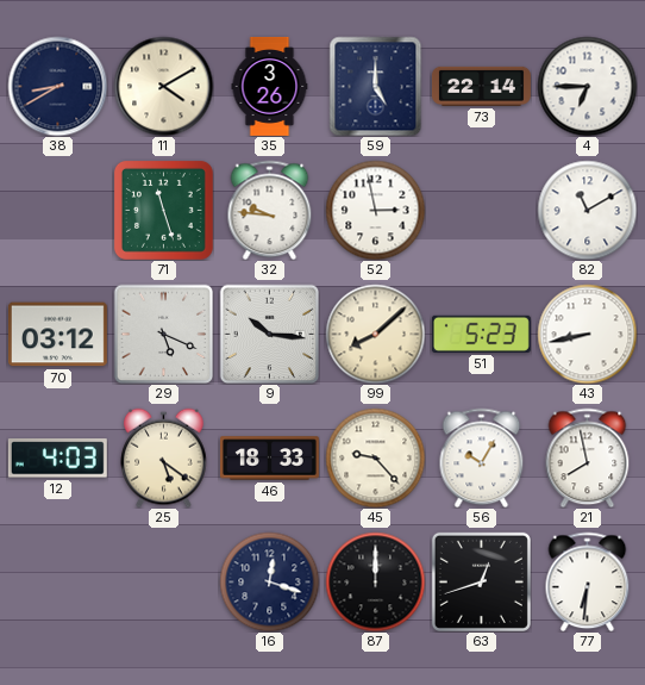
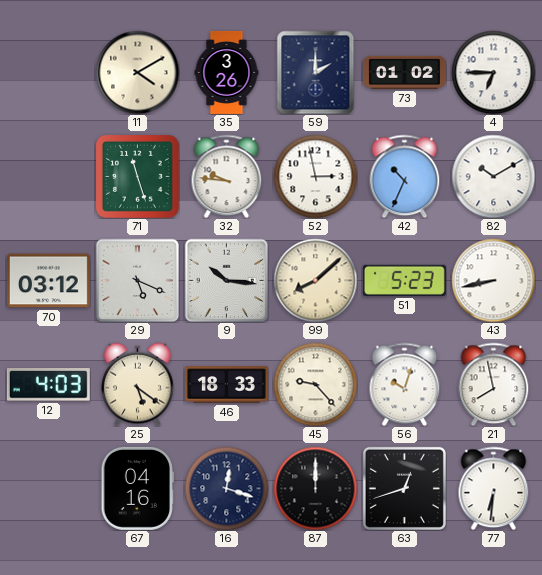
38: 8:40 -> none
59: 5:00 -> 2:00
73: 22:14 -> 01:02
42: none -> 10:34
82: 11:10 -> 10:10
56: 10:05 -> 10:03
67: none -> 04:16
